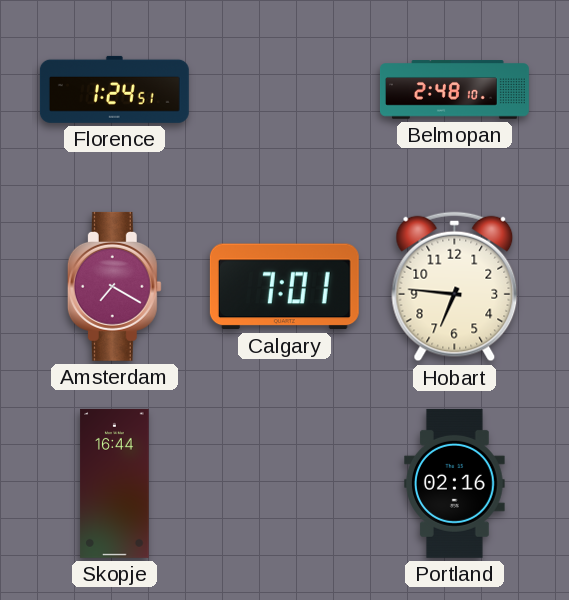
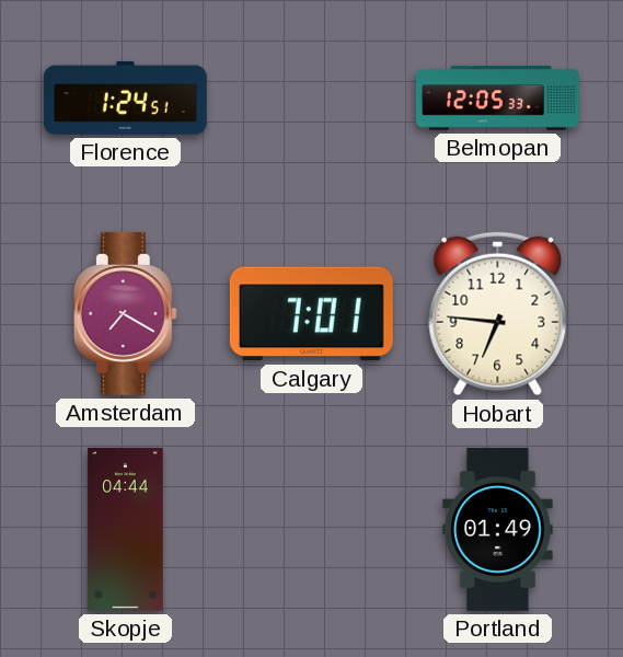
Belmopan: 2:48 -> 12:05
Skopje: 16:44 -> 04:44
Portland: 02:16 -> 01:49
